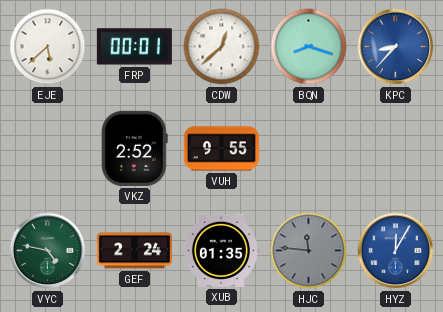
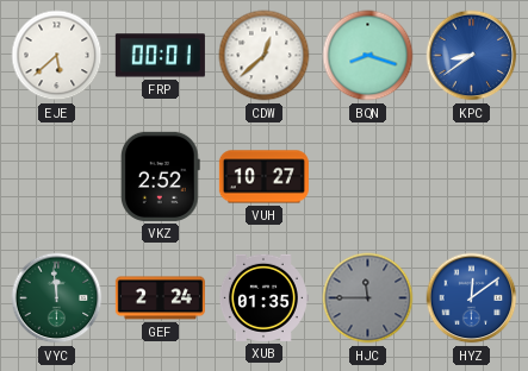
KPC: 8:37 -> 8:39
VUH: 9:55 -> 10:27
VYC: 4:47 -> 11:59
HJC: 11:46 -> 11:45
HYZ: 12:05 -> 12:09
